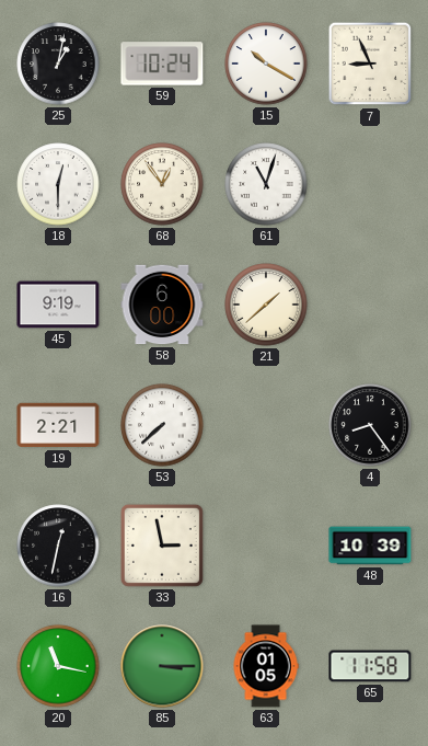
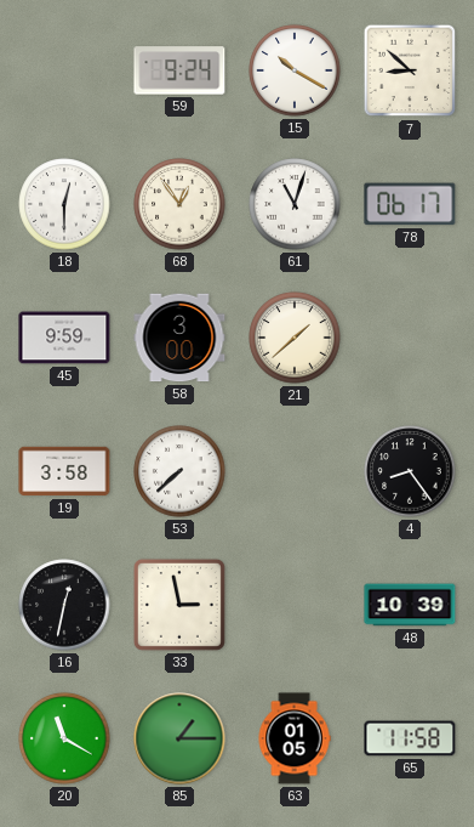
25: 1:02 -> none
59: 10:24 -> 9:24
7: 8:56 -> 8:52
78: none -> 06:17
45: 9:19 -> 9:59
58: 6:00 -> 3:00
19: 2:21 -> 3:58
20: 11:17 -> 11:20
85: 3:15 -> 1:15
